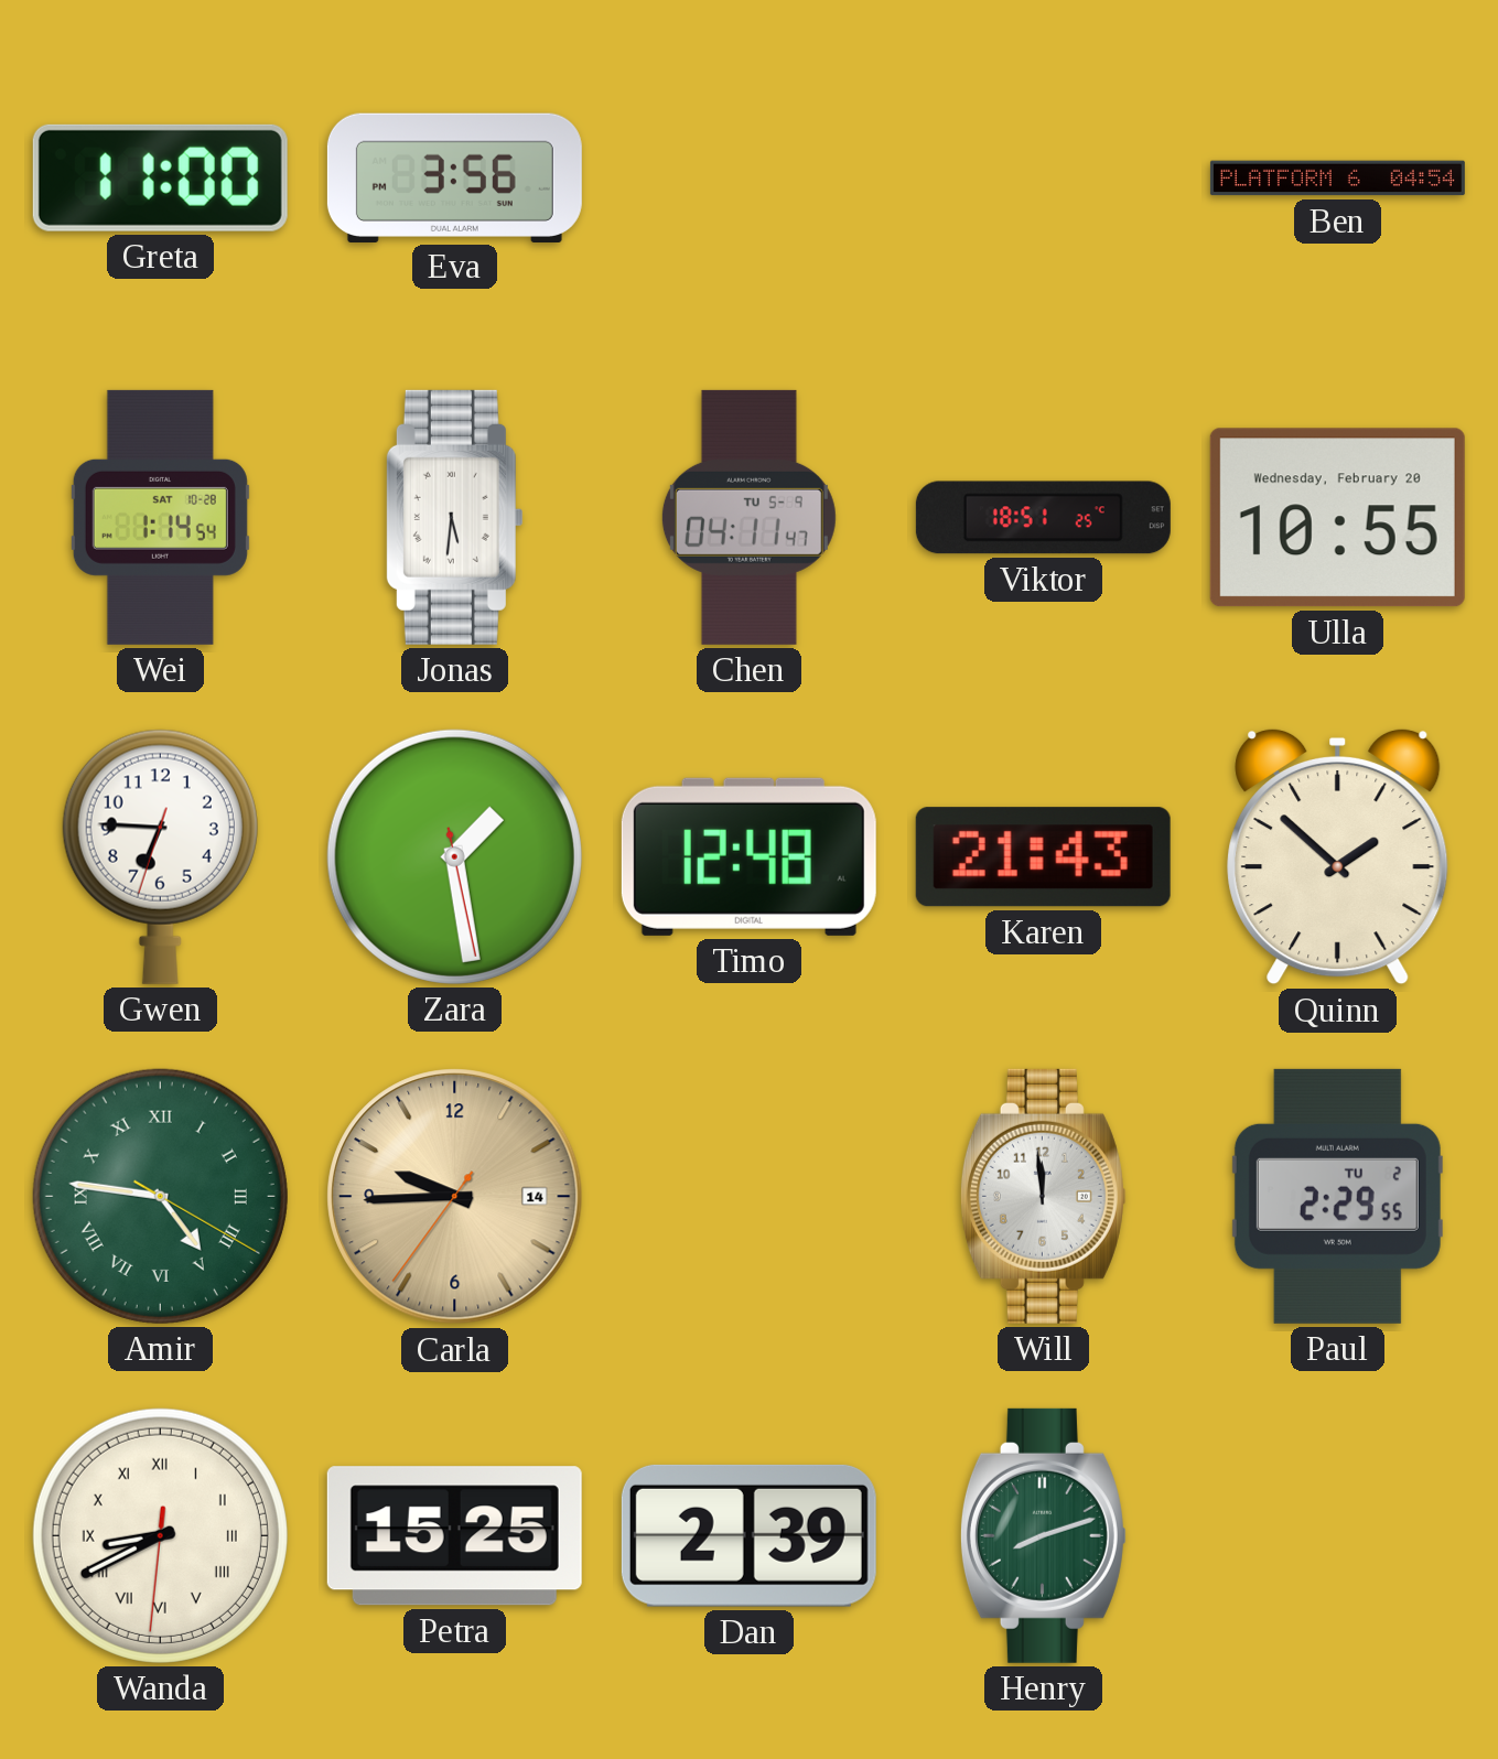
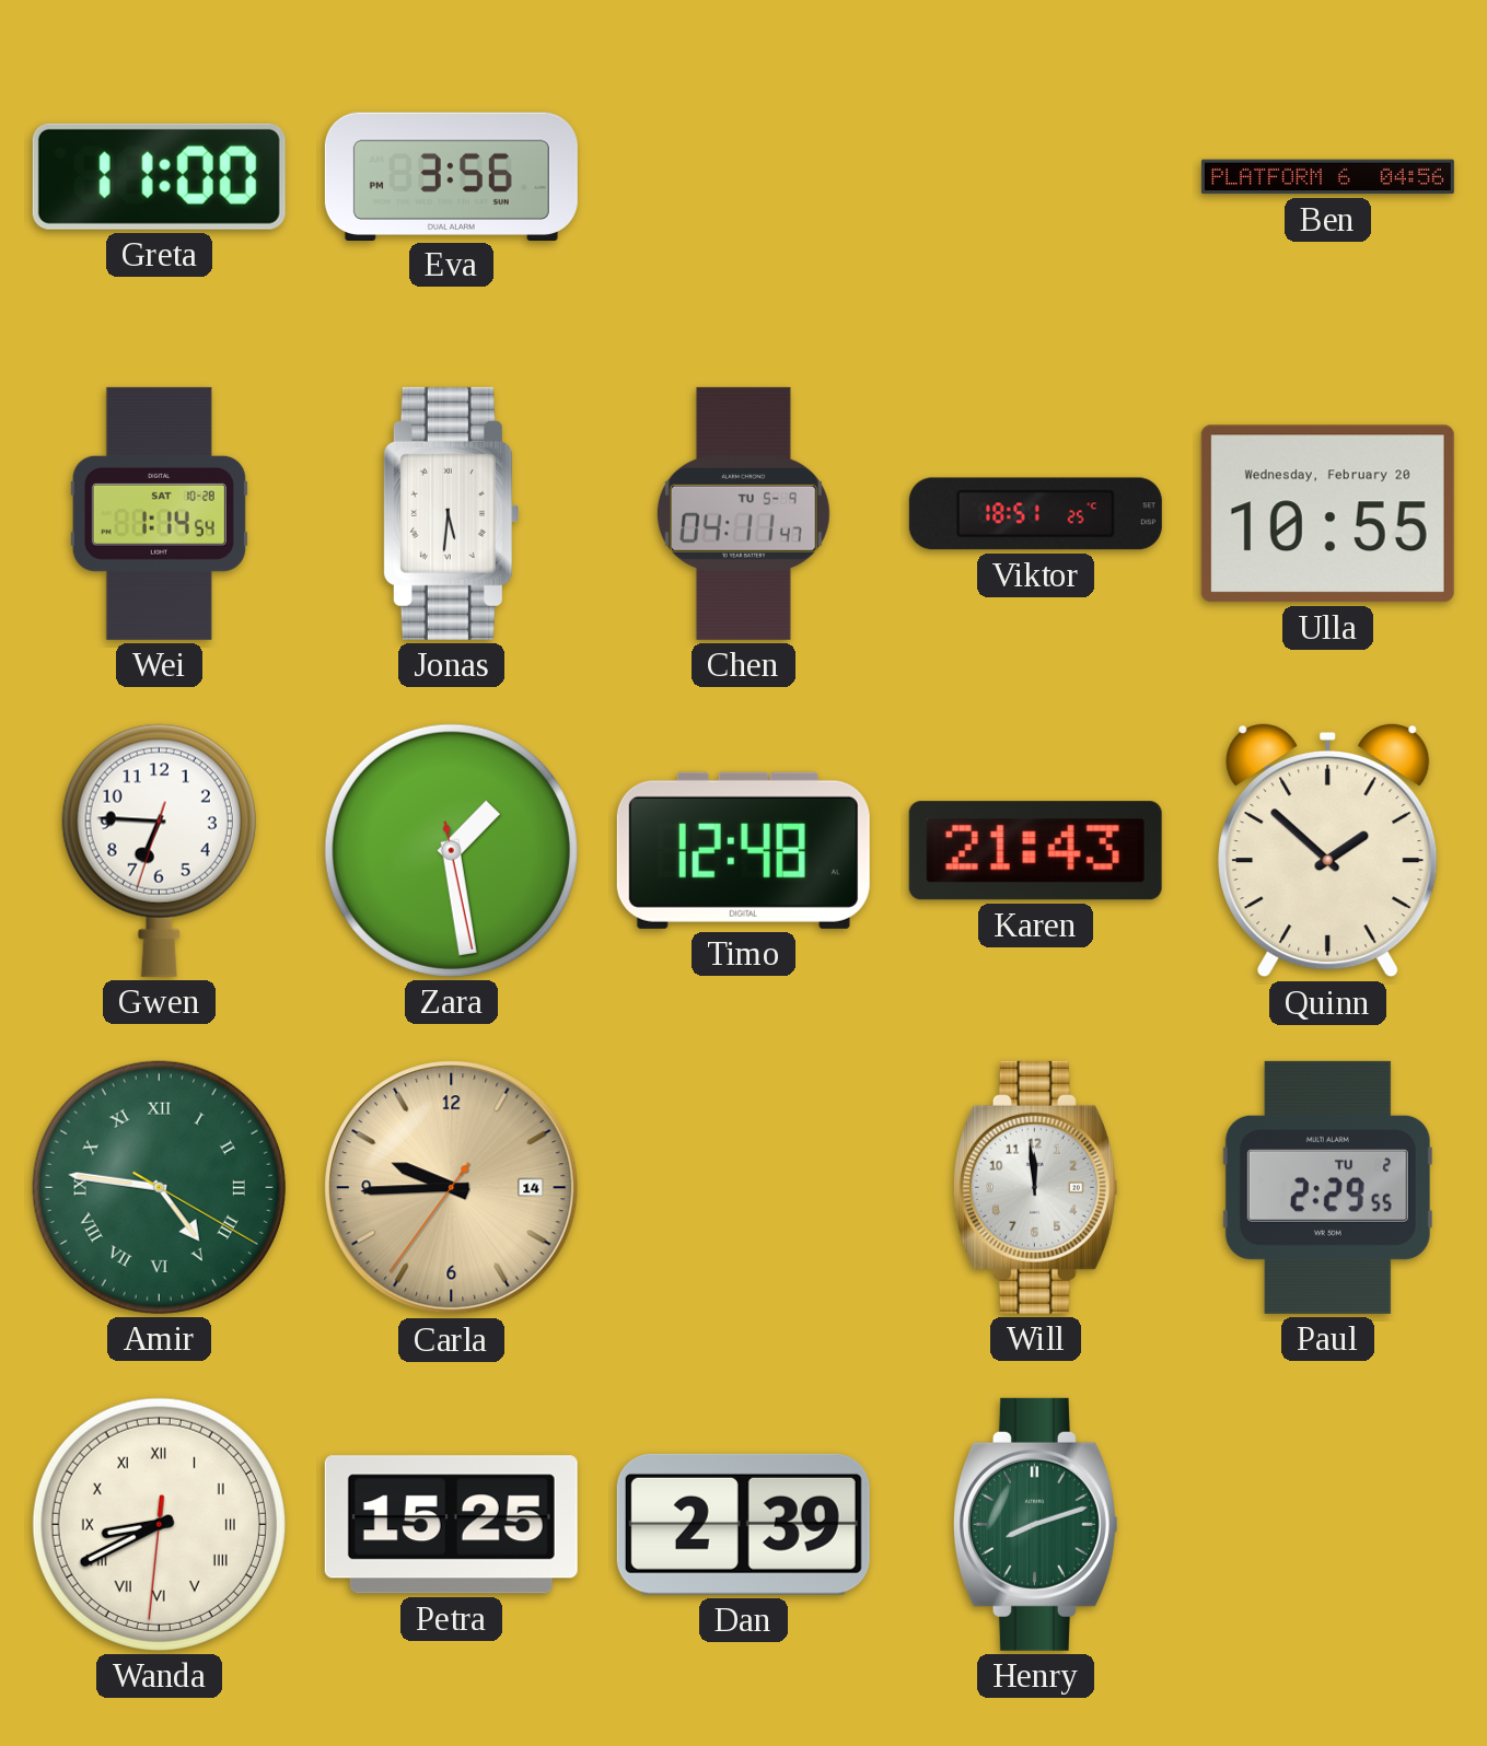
Ben: 04:54 -> 04:56
